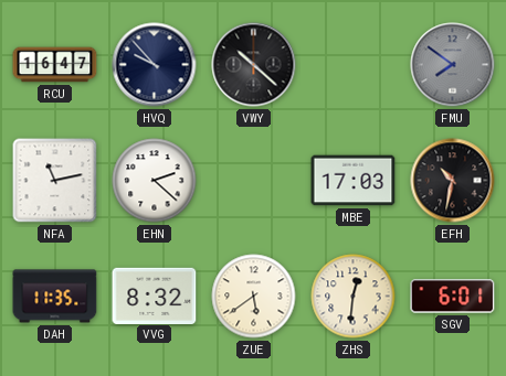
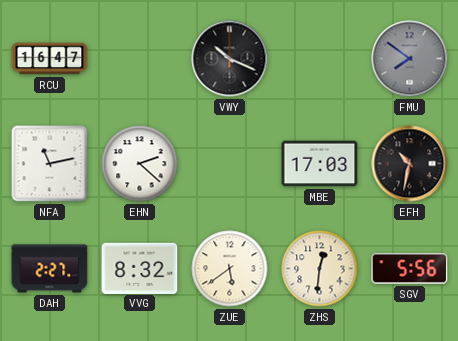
HVQ: 9:53 -> none
VWY: 10:22 -> 10:19
DAH: 11:35 -> 2:27
SGV: 6:01 -> 5:56
